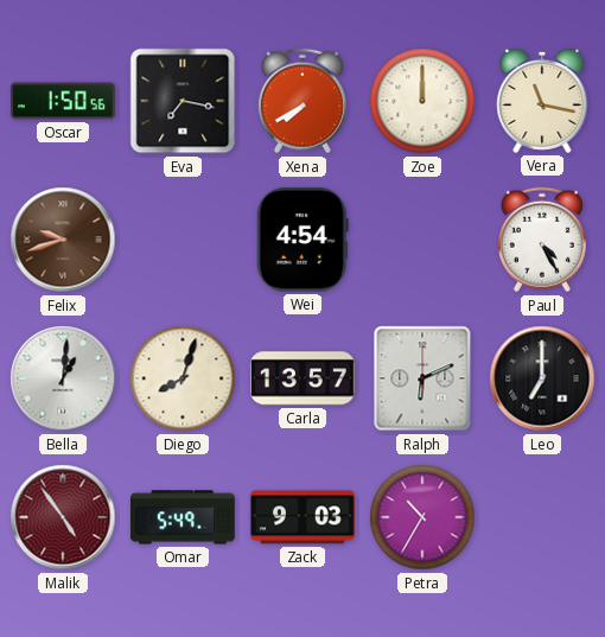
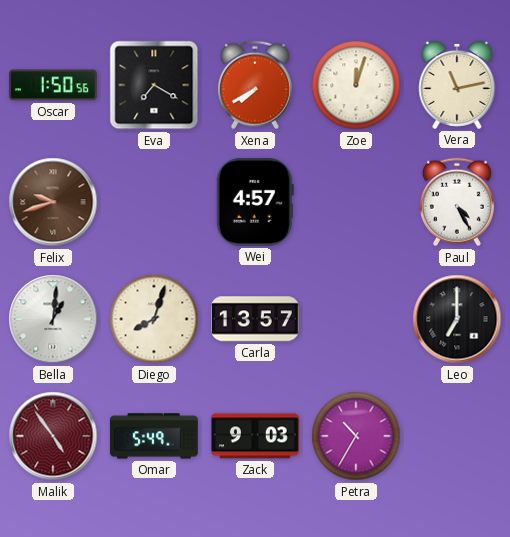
Eva: 7:17 -> 7:20
Zoe: 12:00 -> 12:03
Vera: 11:17 -> 11:13
Wei: 4:54 -> 4:57
Ralph: 6:11 -> none
